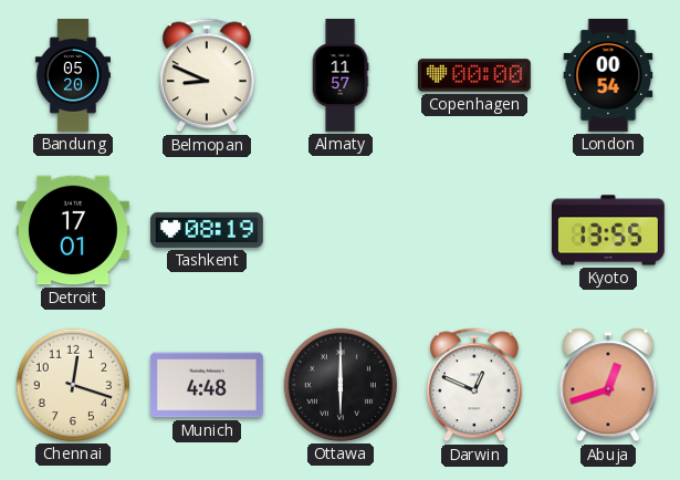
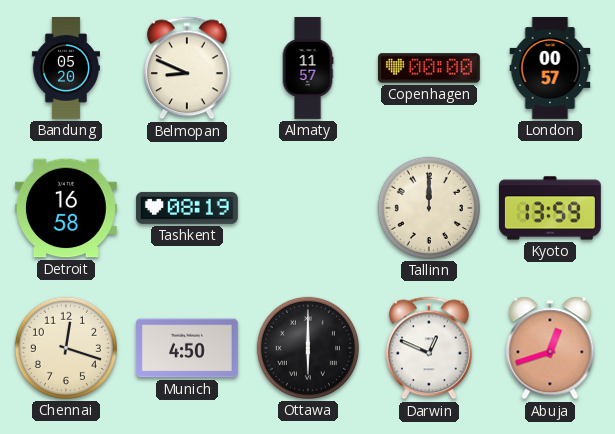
London: 00:54 -> 00:57
Detroit: 17:01 -> 16:58
Tallinn: none -> 12:00
Kyoto: 13:55 -> 13:59
Munich: 4:48 -> 4:50
